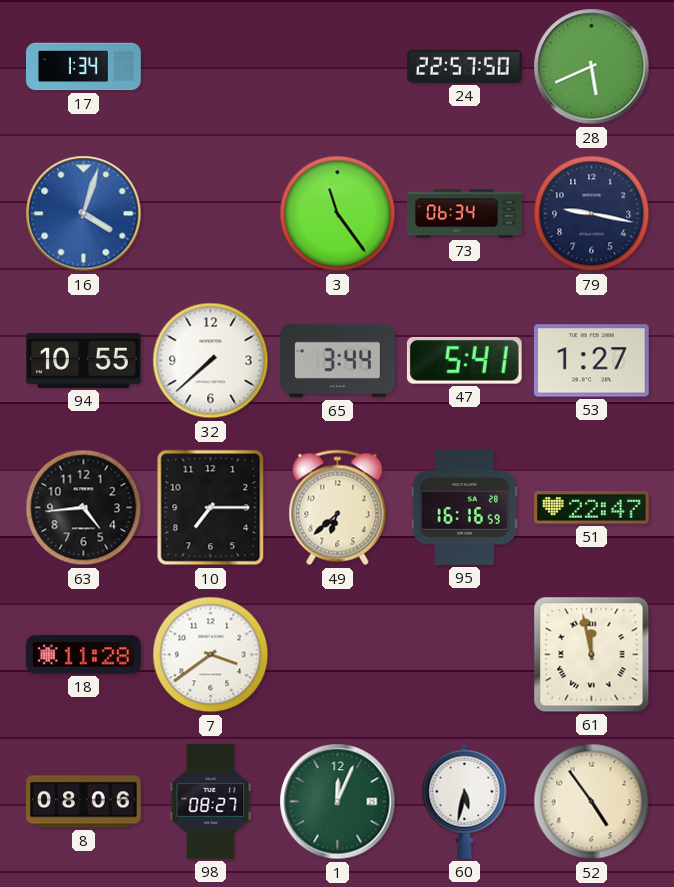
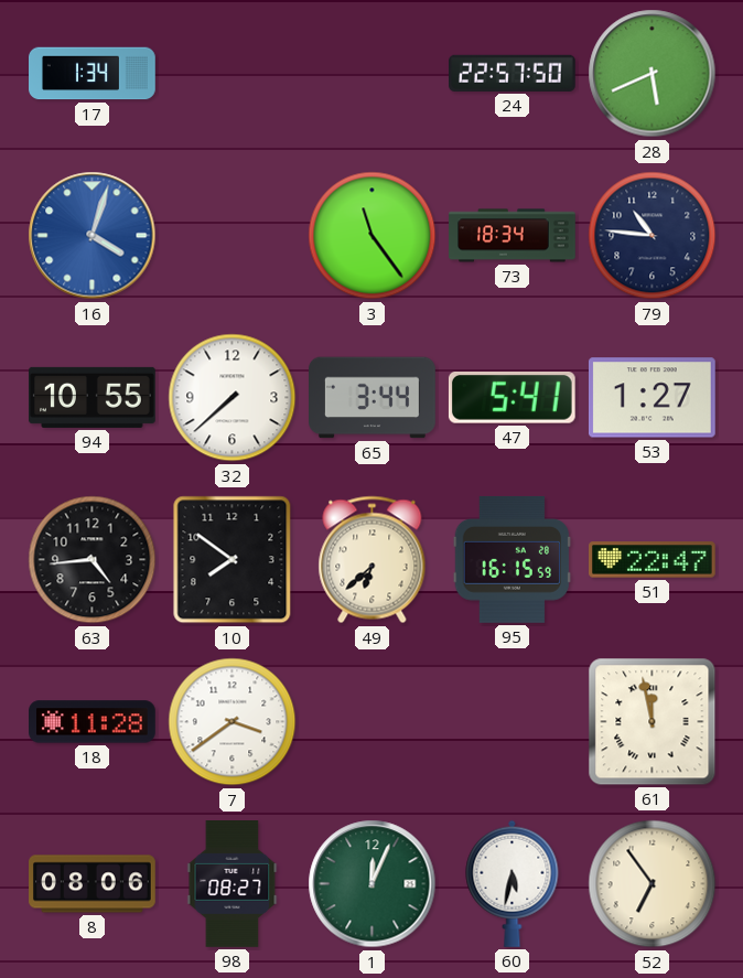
73: 06:34 -> 18:34
79: 9:17 -> 10:46
10: 7:15 -> 7:51
95: 16:16 -> 16:15
52: 4:54 -> 6:54
